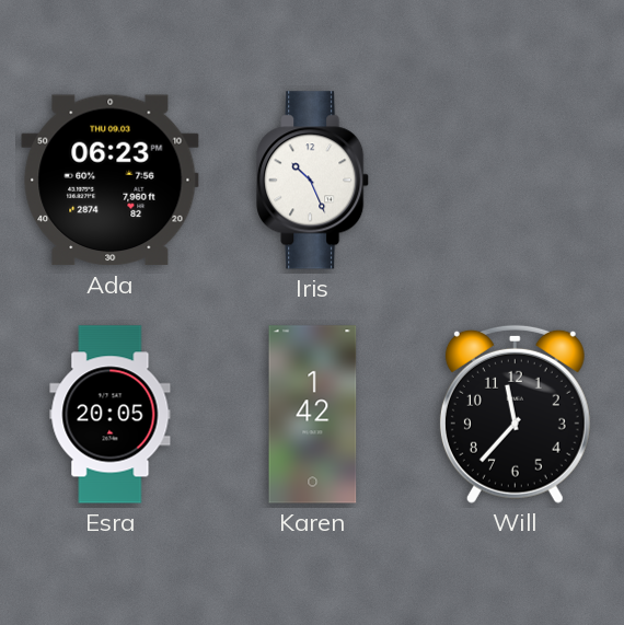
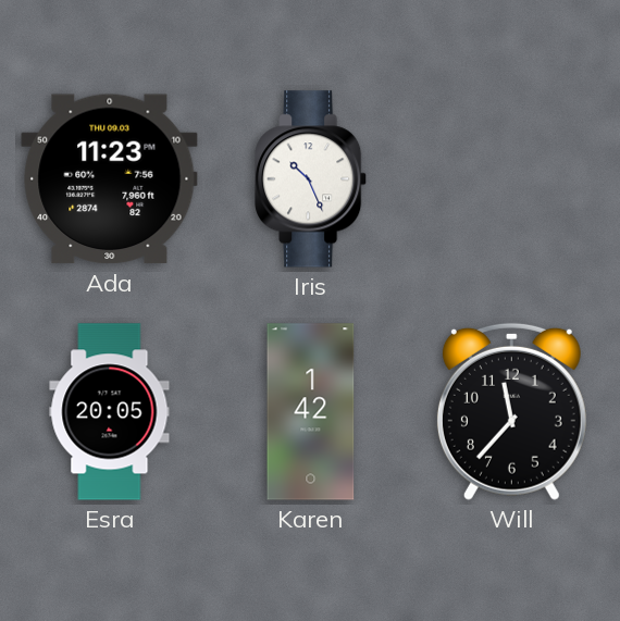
Ada: 06:23 -> 11:23
